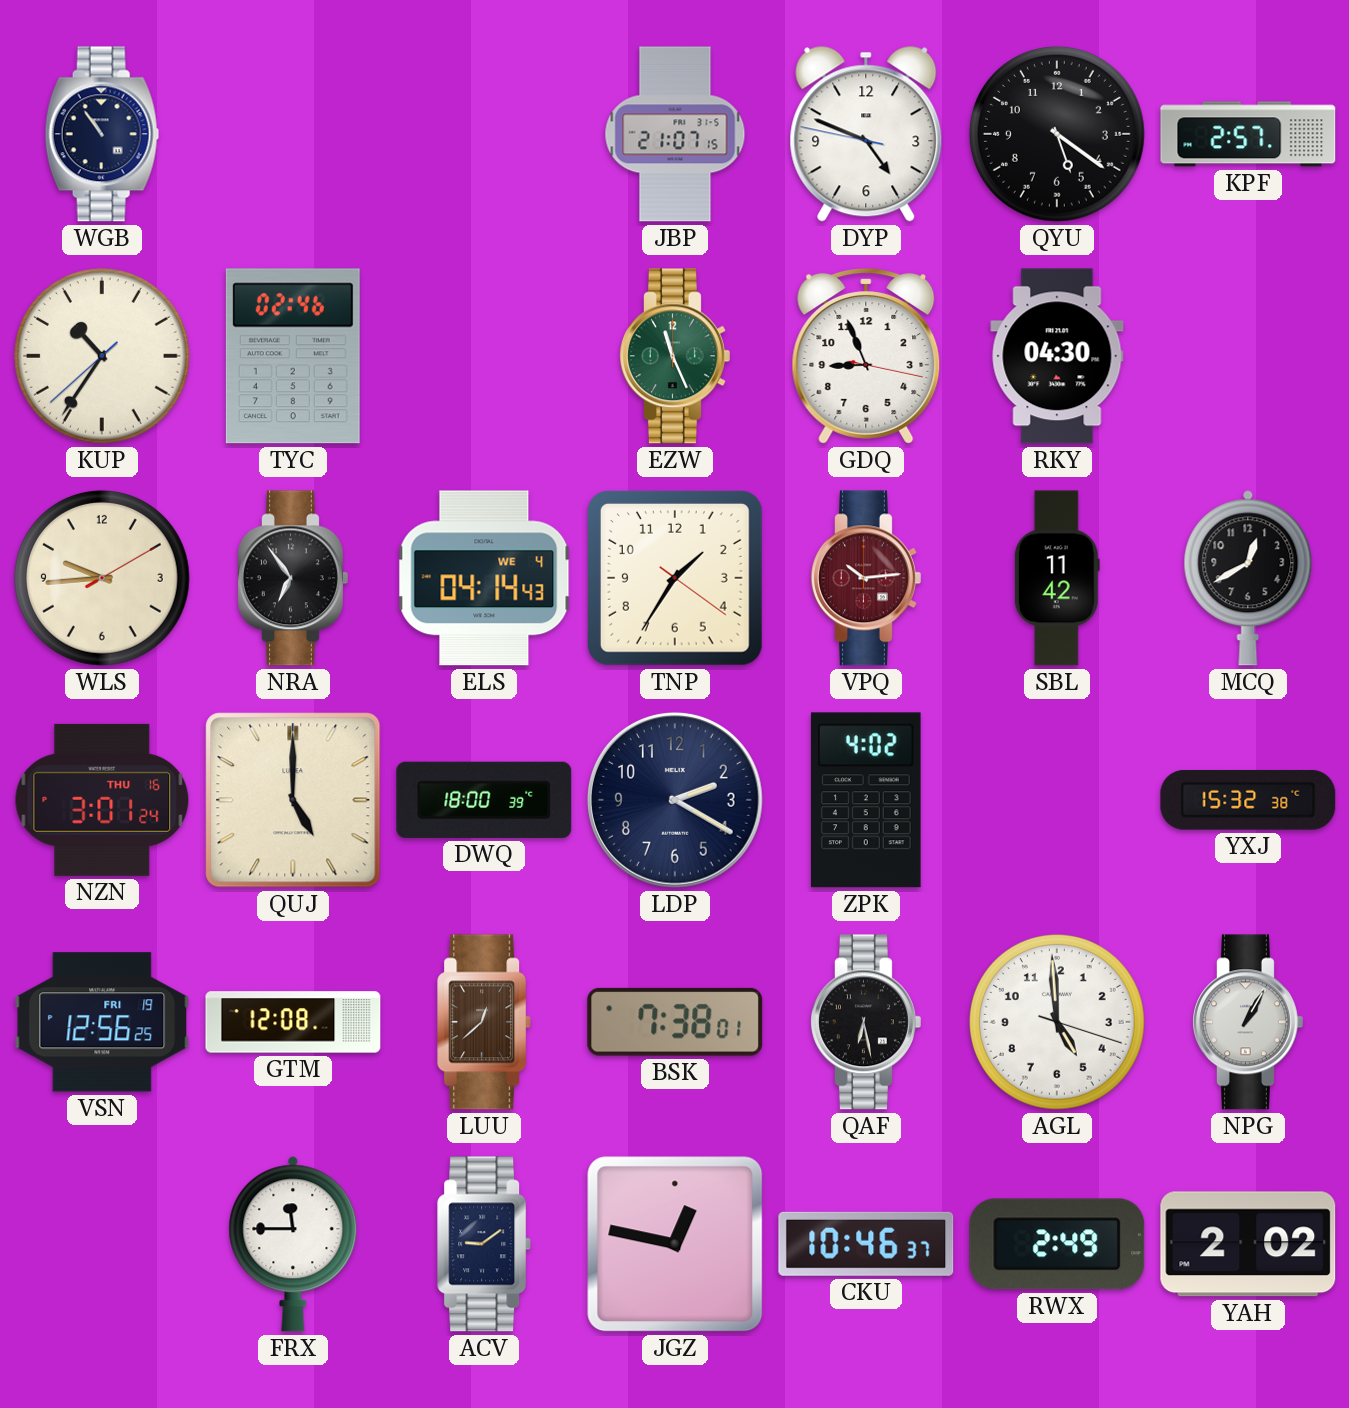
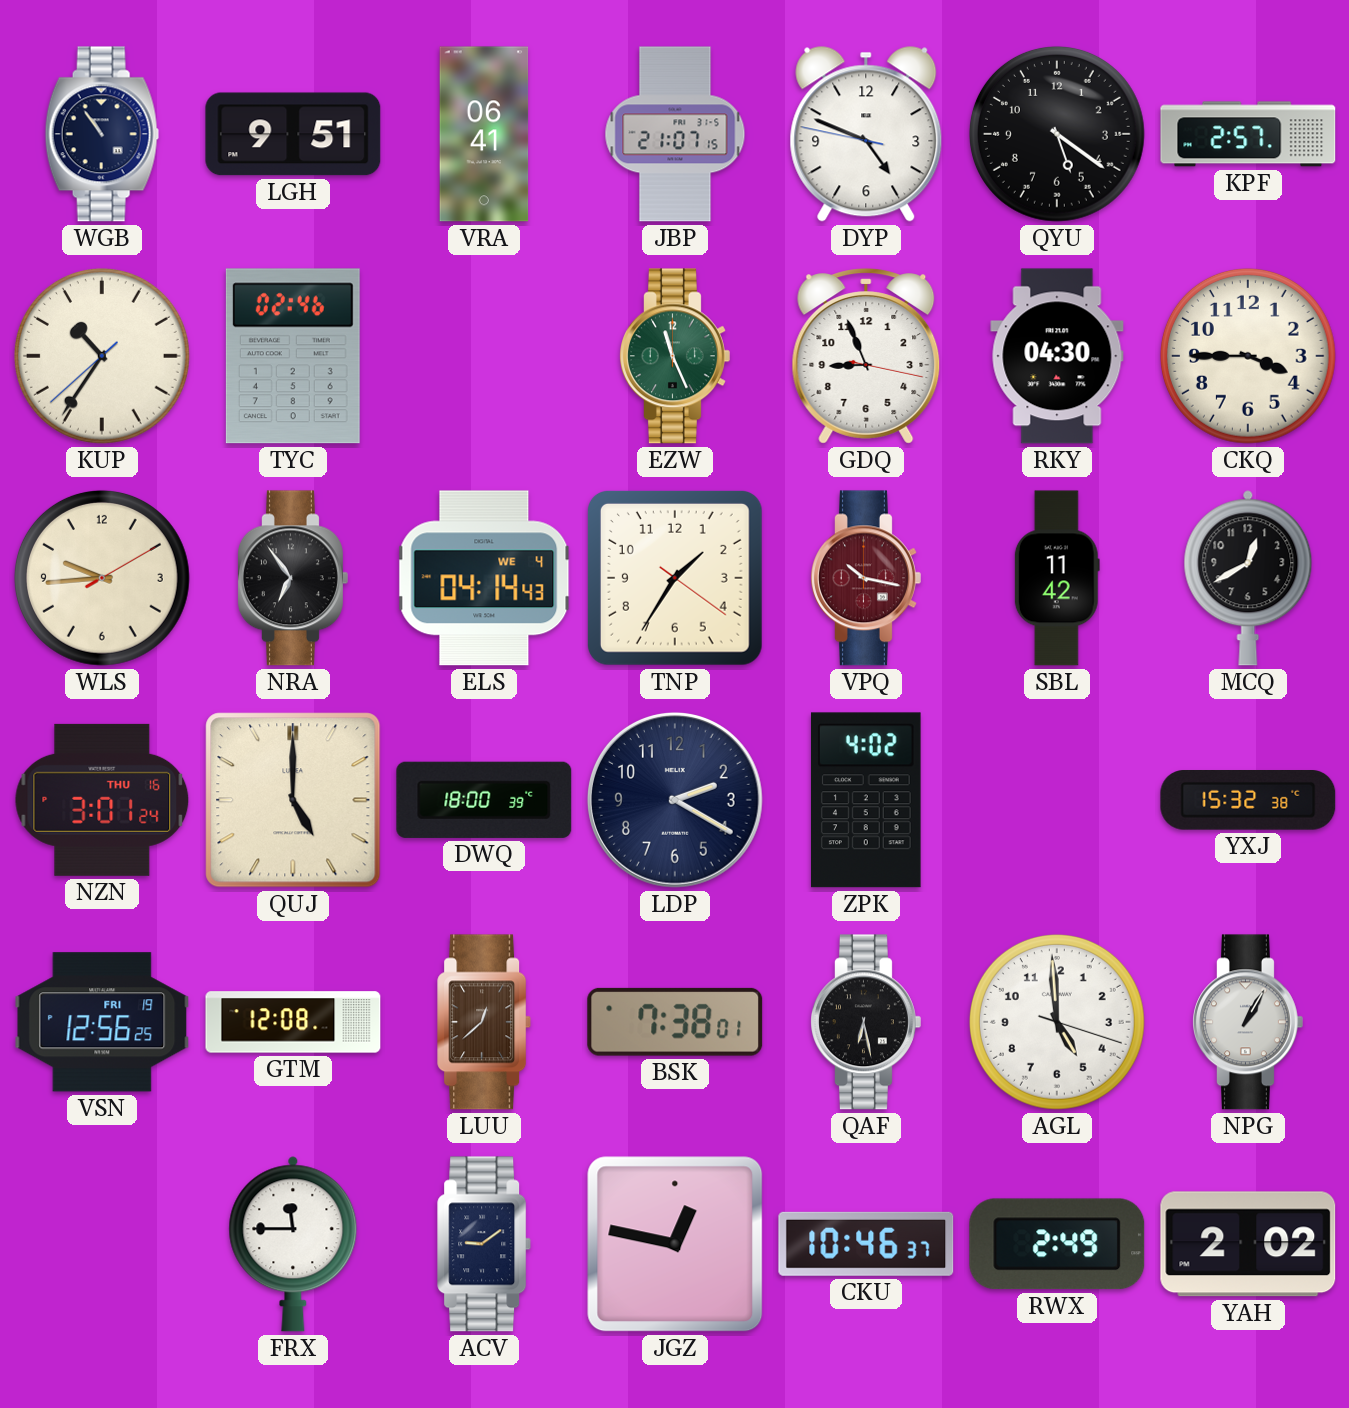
LGH: none -> 9:51
VRA: none -> 06:41
CKQ: none -> 3:45
VPQ: 10:14 -> 10:17
